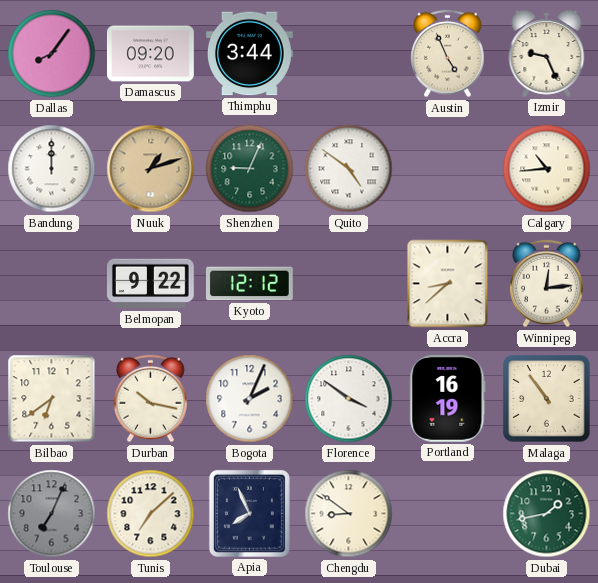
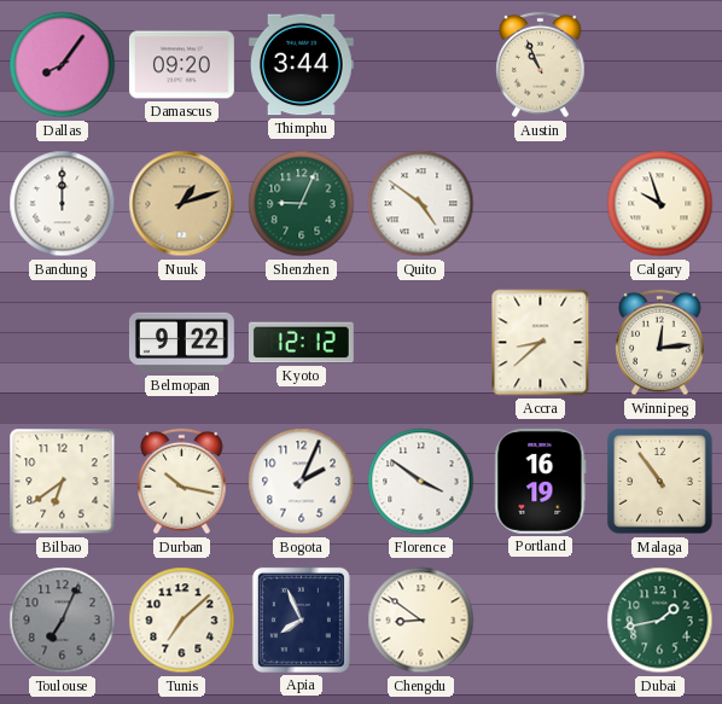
Austin: 4:56 -> 10:56
Izmir: 9:26 -> none
Calgary: 10:44 -> 9:57
